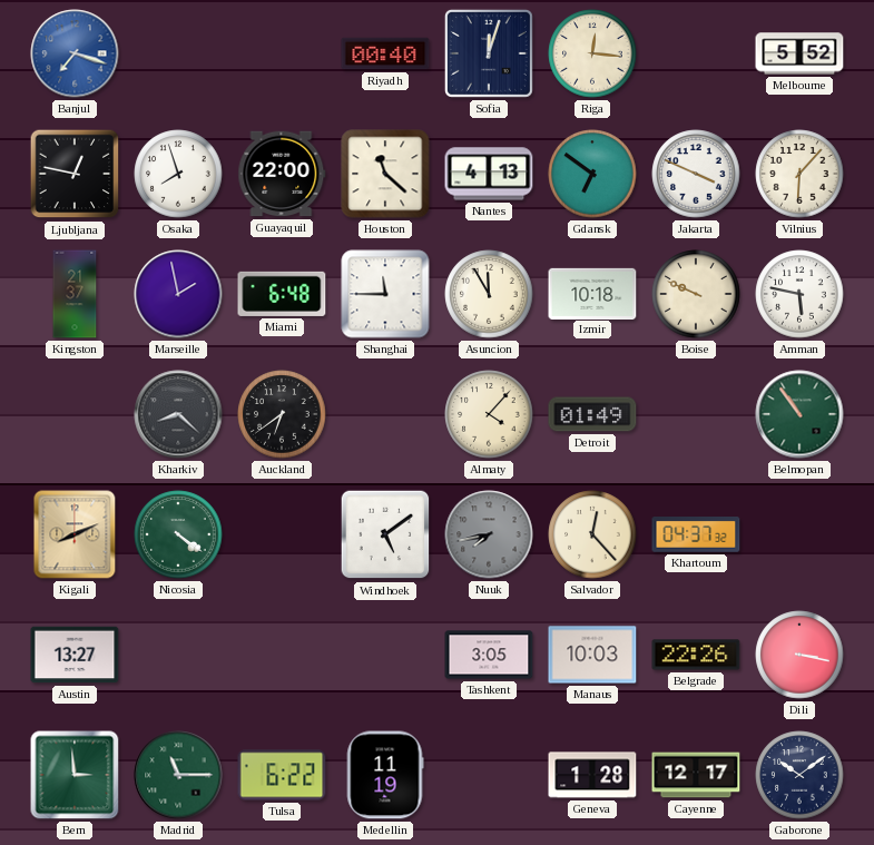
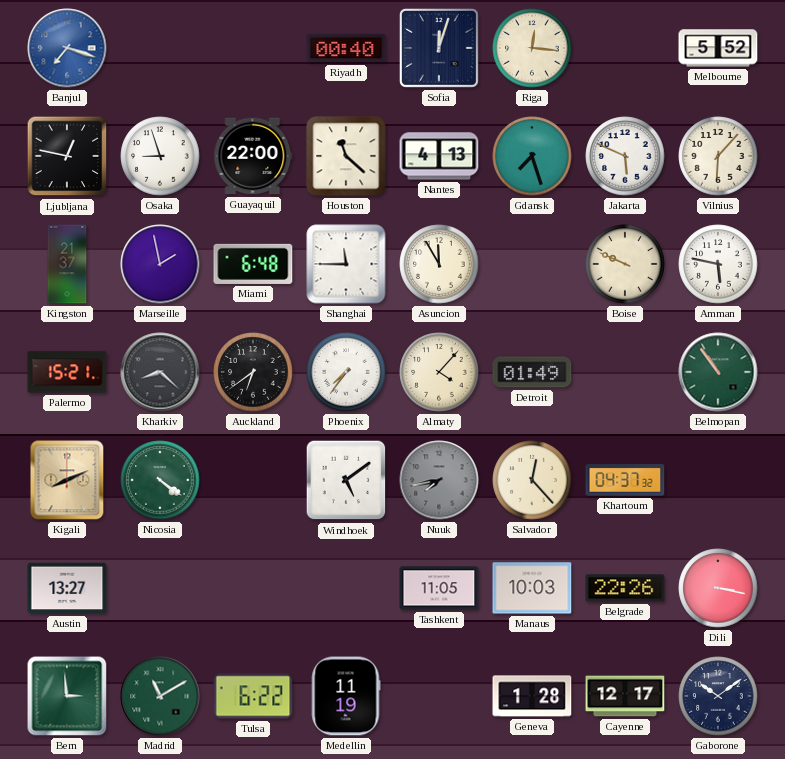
Osaka: 7:57 -> 8:57
Gdansk: 6:51 -> 7:27
Jakarta: 3:49 -> 5:49
Izmir: 10:18 -> none
Palermo: none -> 15:21
Phoenix: none -> 7:36
Tashkent: 3:05 -> 11:05
Madrid: 11:15 -> 11:10
